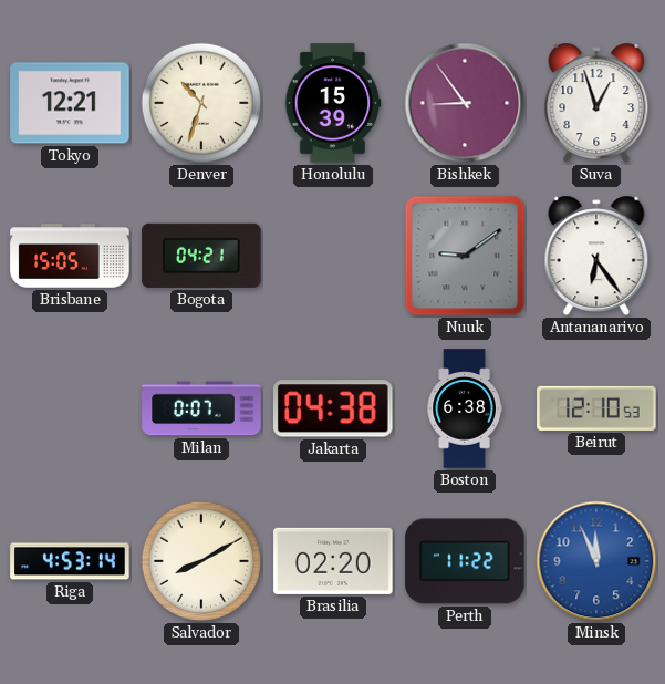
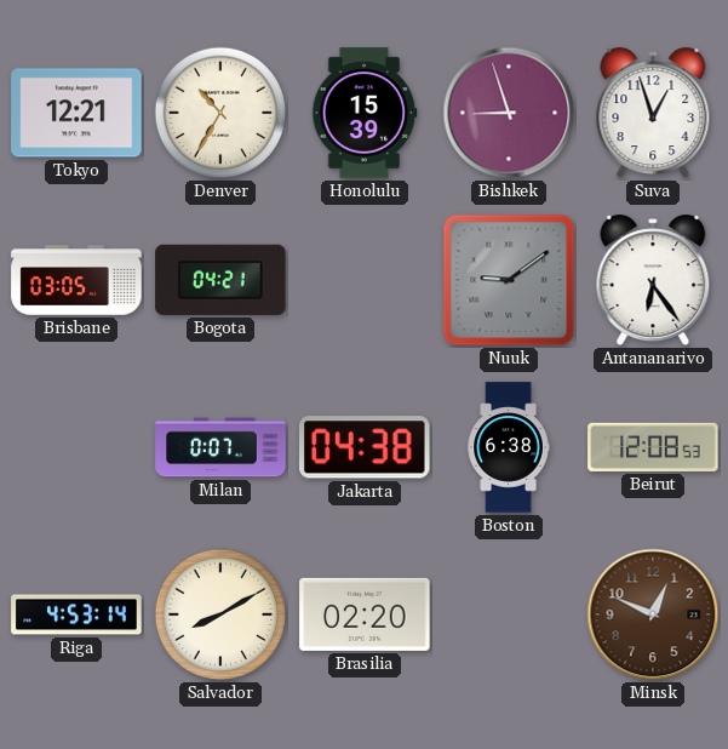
Denver: 10:33 -> 10:35
Bishkek: 8:54 -> 8:57
Brisbane: 15:05 -> 03:05
Beirut: 12:10 -> 12:08
Perth: 11:22 -> none
Minsk: 11:56 -> 12:49
Minsk dial: blue -> brown
